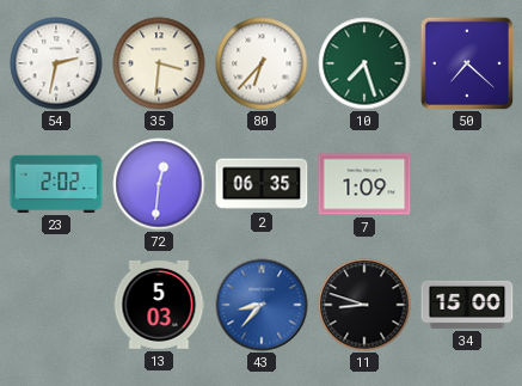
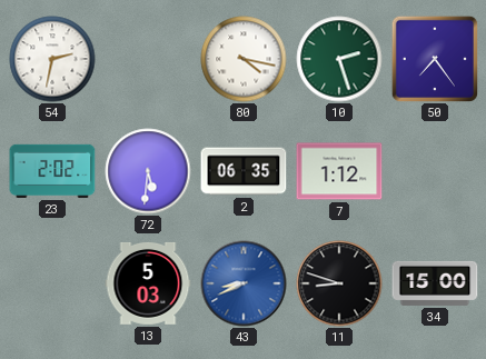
35: 3:31 -> none
80: 6:37 -> 4:17
10: 7:27 -> 2:27
50: 7:22 -> 7:24
72: 12:31 -> 5:31
7: 1:09 -> 1:12
43: 8:37 -> 8:41
